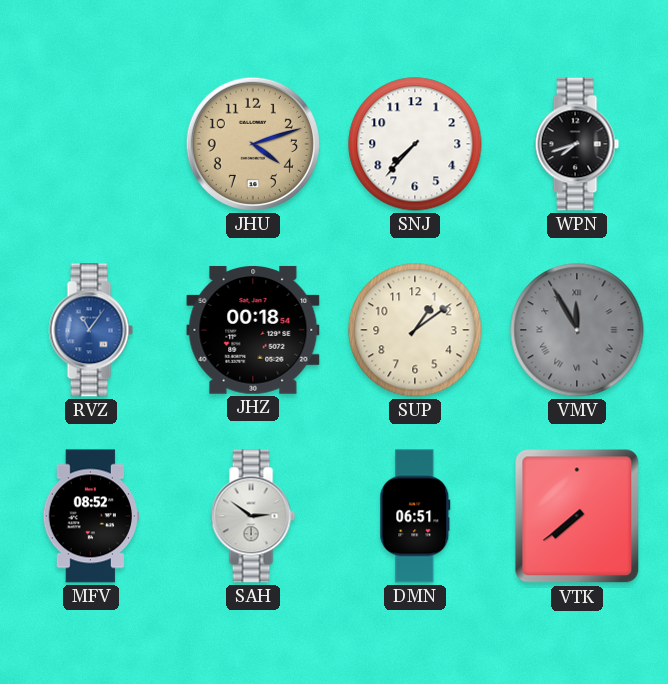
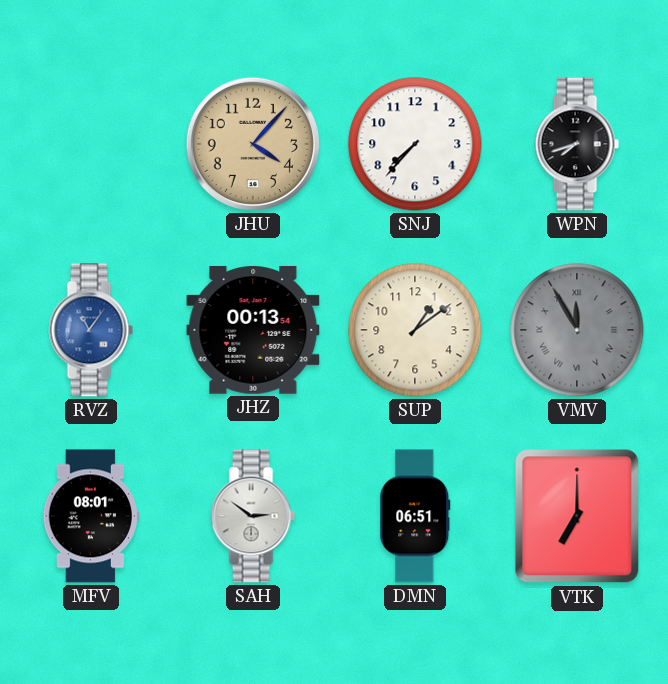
JHU: 4:12 -> 4:07
JHZ: 00:18 -> 00:13
MFV: 08:52 -> 08:01
VTK: 7:39 -> 7:00
